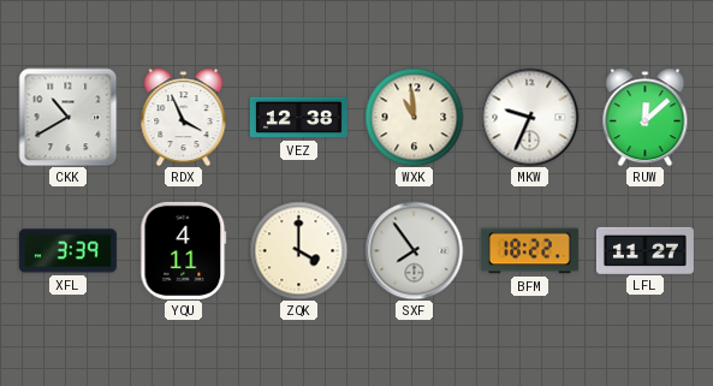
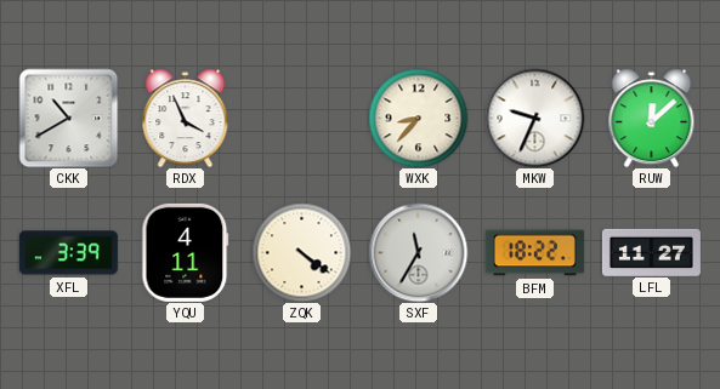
VEZ: 12:38 -> none
WXK: 10:59 -> 8:37
ZQK: 4:00 -> 4:21
SXF: 7:54 -> 11:35
